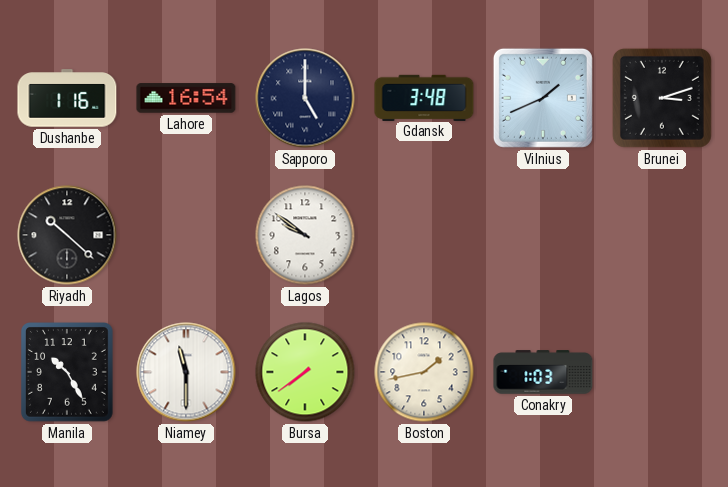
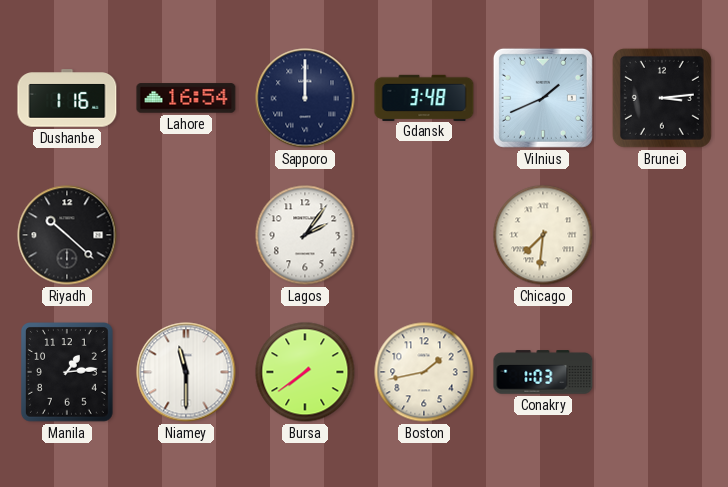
Sapporo: 5:00 -> 12:00
Brunei: 3:12 -> 3:14
Lagos: 9:51 -> 2:06
Chicago: none -> 7:31
Manila: 10:25 -> 1:14
